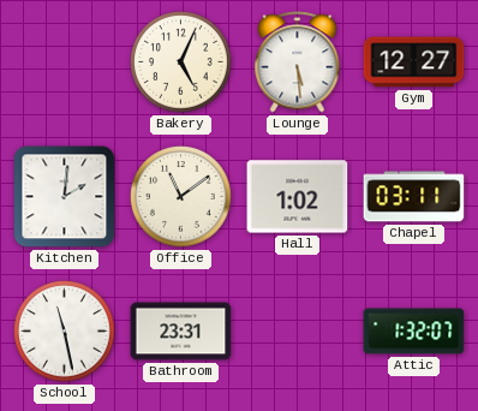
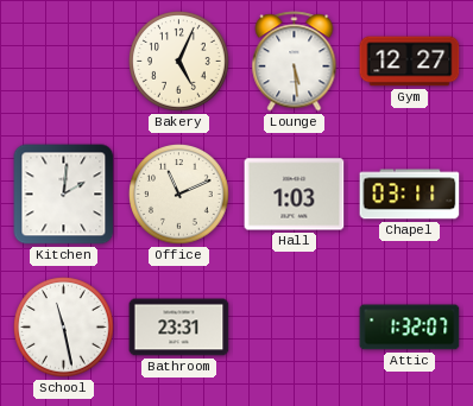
Office: 11:09 -> 11:11
Hall: 1:02 -> 1:03
